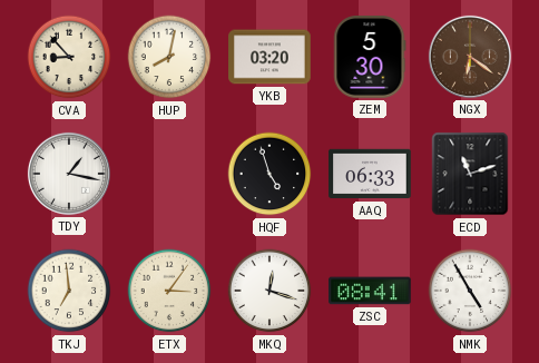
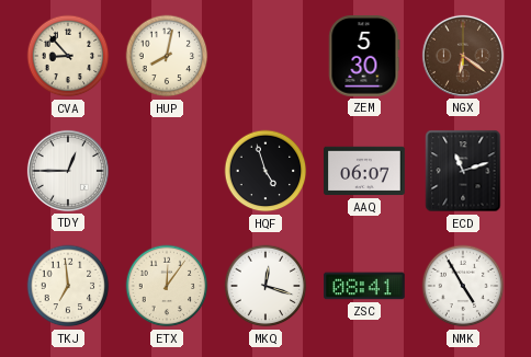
YKB: 03:20 -> none
TDY: 1:17 -> 12:45
AAQ: 06:33 -> 06:07
ETX: 3:06 -> 12:06
